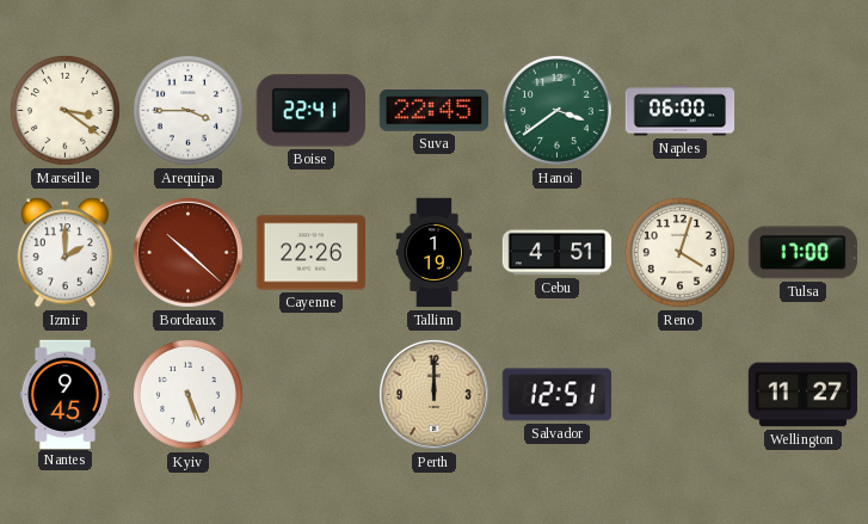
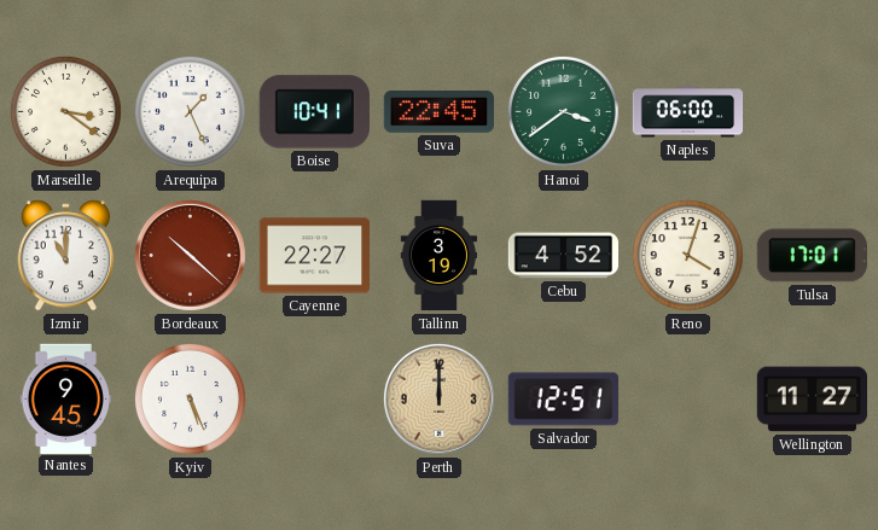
Arequipa: 3:45 -> 1:26
Boise: 22:41 -> 10:41
Izmir: 2:00 -> 11:00
Cayenne: 22:26 -> 22:27
Tallinn: 1:19 -> 3:19
Cebu: 4:51 -> 4:52
Tulsa: 17:00 -> 17:01
